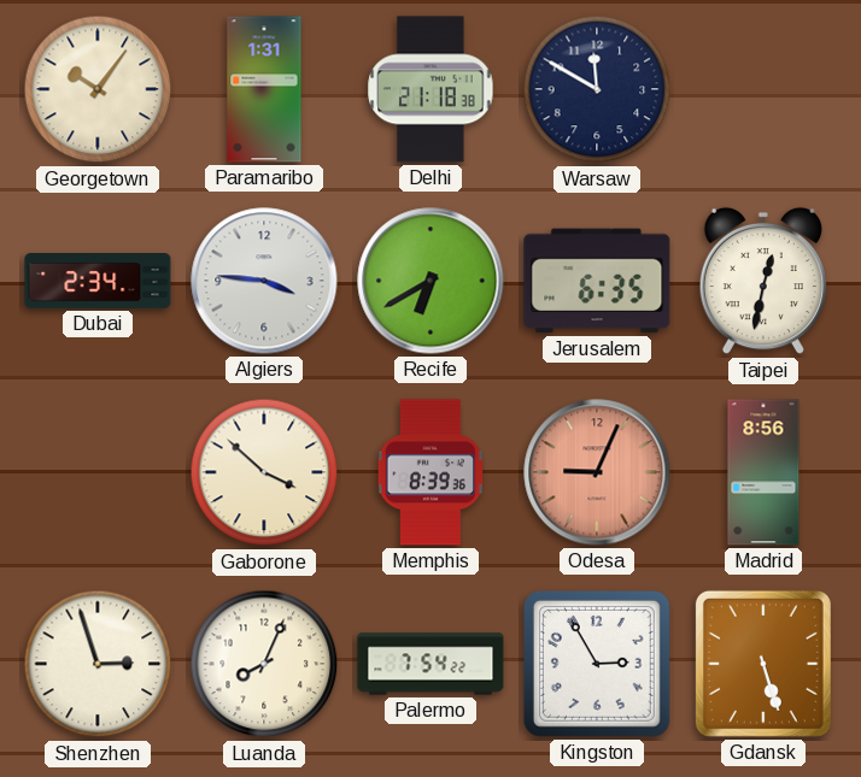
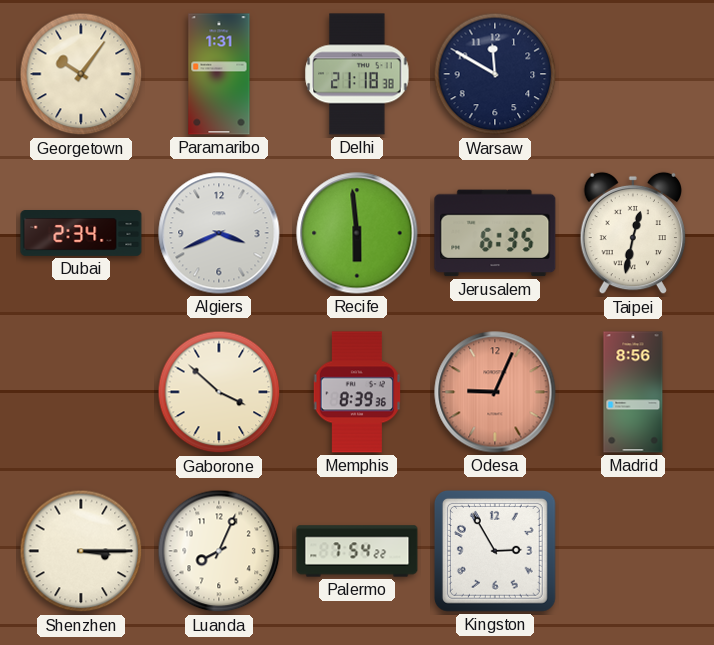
Algiers: 3:46 -> 3:41
Recife: 6:40 -> 5:59
Shenzhen: 2:57 -> 3:15
Gdansk: 5:27 -> none
